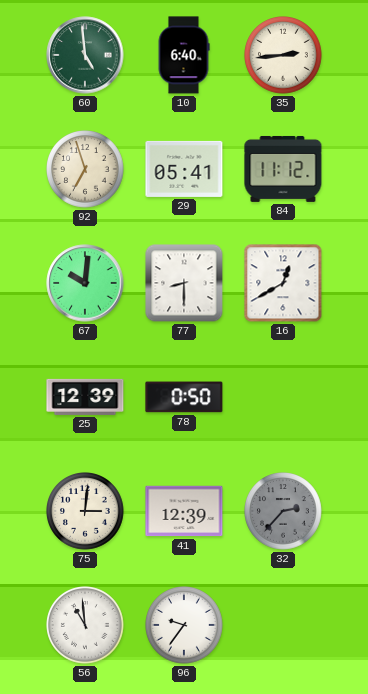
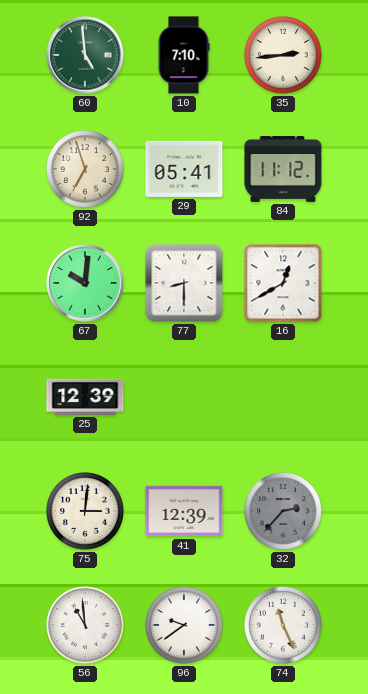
10: 6:40 -> 7:10
78: 0:50 -> none
96: 9:36 -> 9:39
74: none -> 11:26
